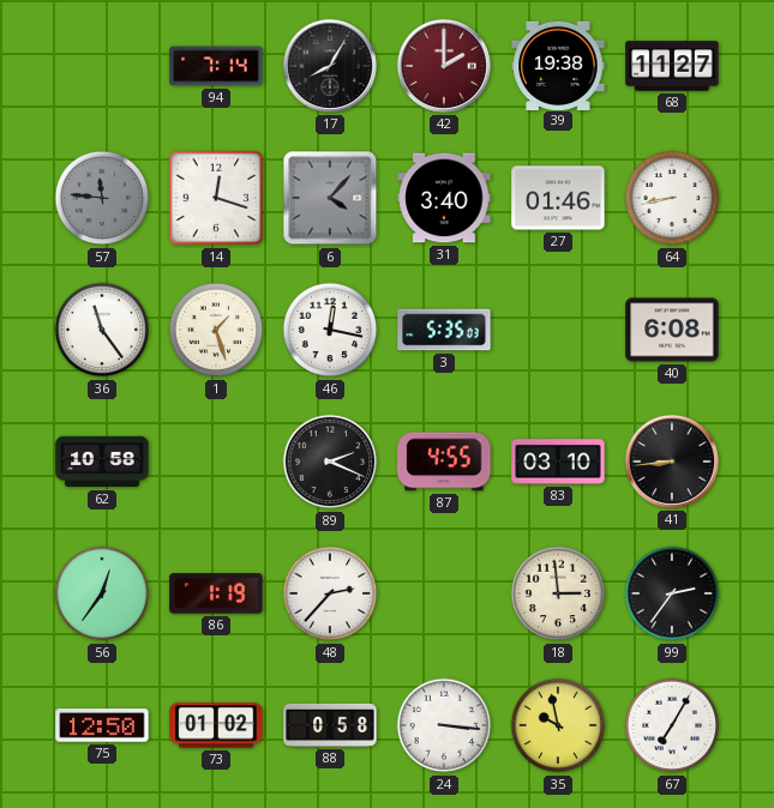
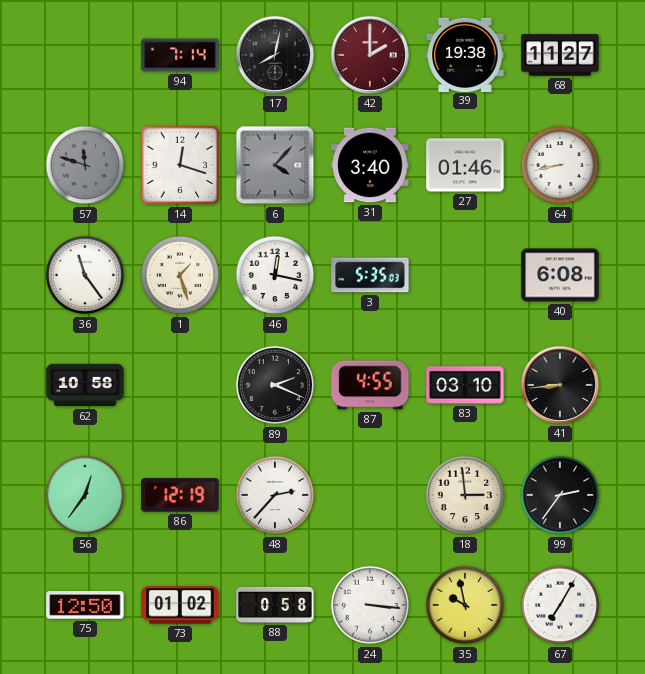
17: 8:05 -> 8:02
57: 11:46 -> 11:48
86: 1:19 -> 12:19
